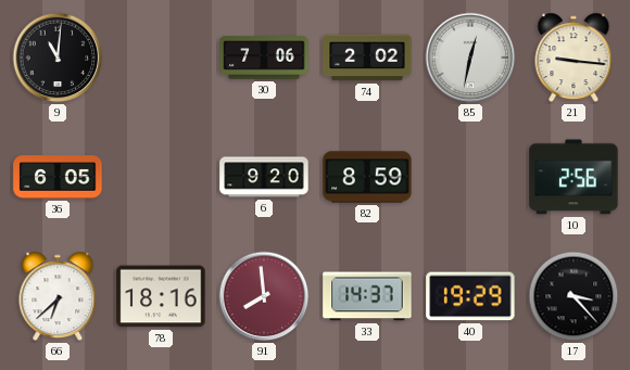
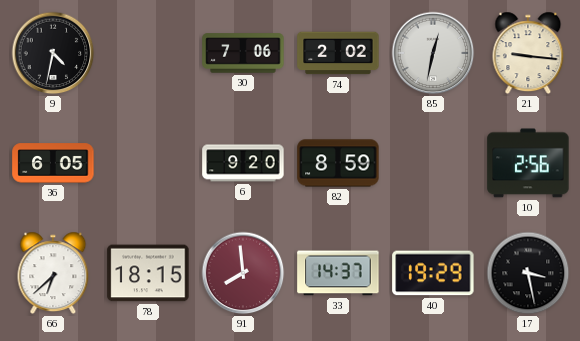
9: 11:01 -> 4:32
78: 18:16 -> 18:15
17: 3:23 -> 3:28
